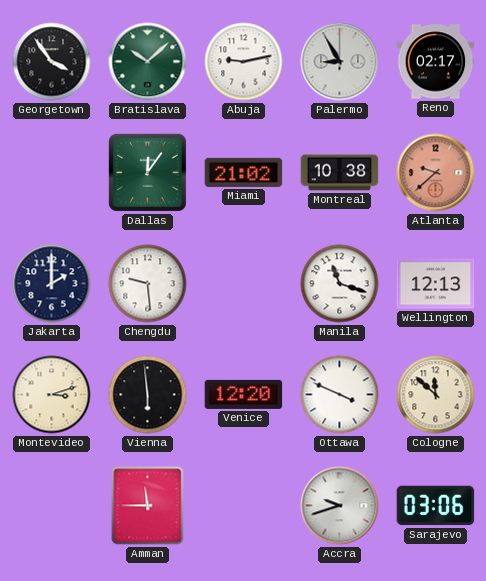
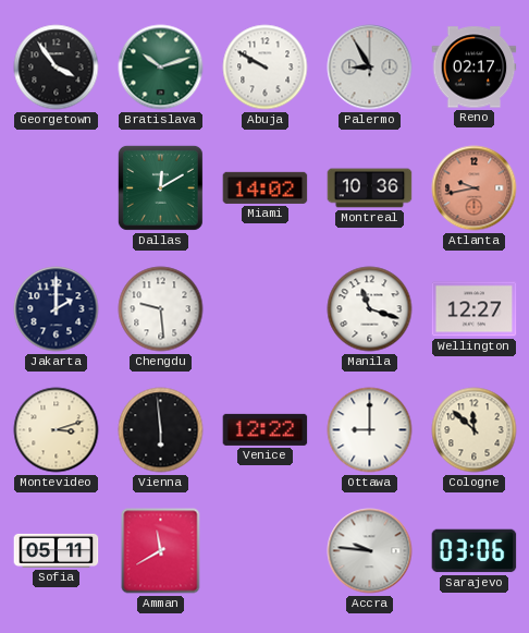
Bratislava: 10:08 -> 10:12
Abuja: 9:13 -> 9:50
Dallas: 12:06 -> 12:10
Miami: 21:02 -> 14:02
Montreal: 10:38 -> 10:36
Atlanta: 9:38 -> 9:43
Wellington: 12:13 -> 12:27
Venice: 12:20 -> 12:22
Ottawa: 3:49 -> 9:00
Sofia: none -> 05:11
Amman: 11:45 -> 11:40
Accra: 9:42 -> 9:46
